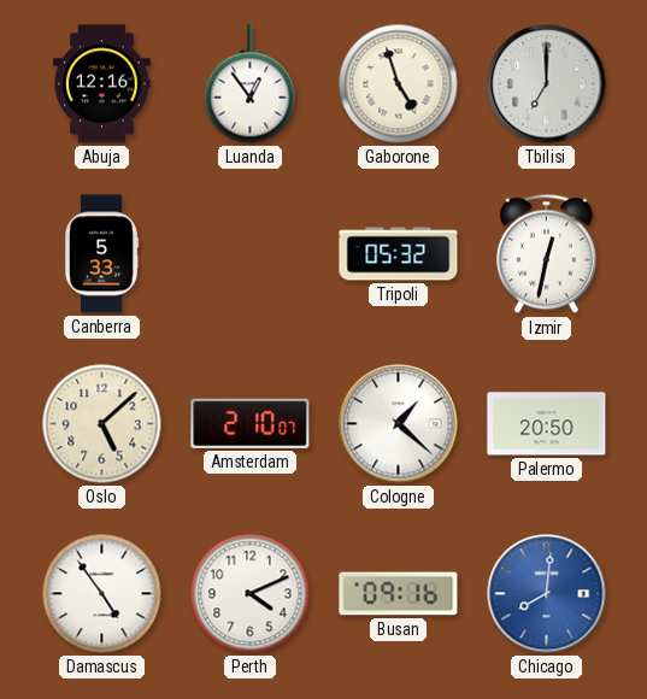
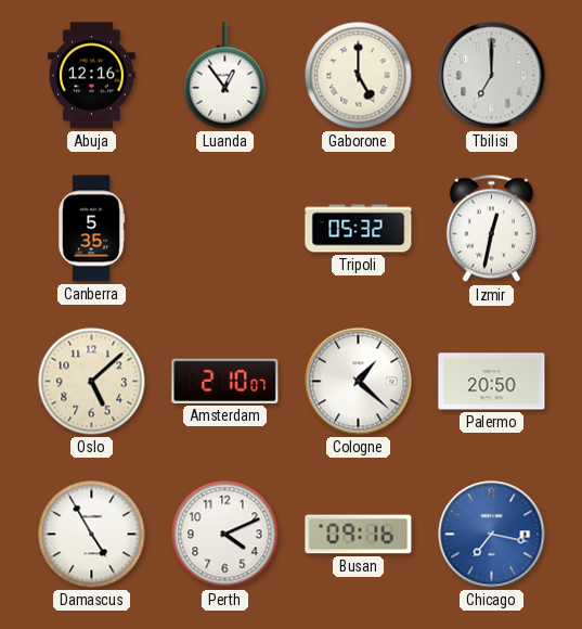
Gaborone: 4:57 -> 5:00
Canberra: 5:33 -> 5:35
Damascus: 4:54 -> 4:55
Chicago: 8:01 -> 7:17
